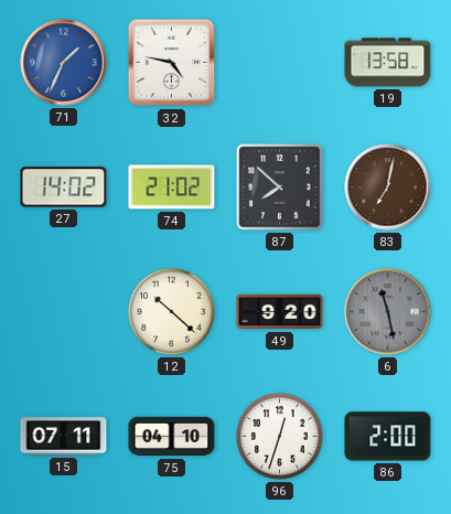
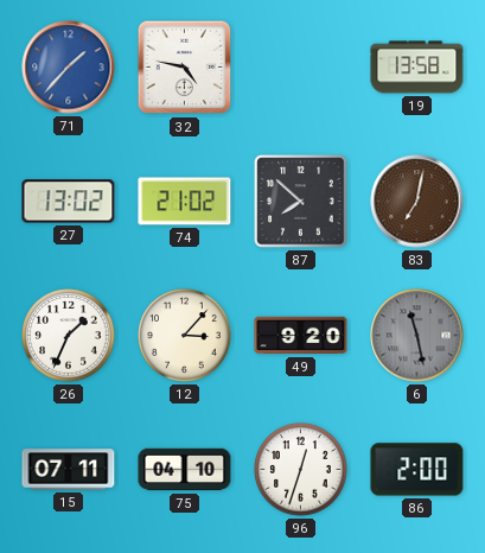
71: 1:34 -> 1:37
27: 14:02 -> 13:02
26: none -> 1:34
12: 10:22 -> 3:07
